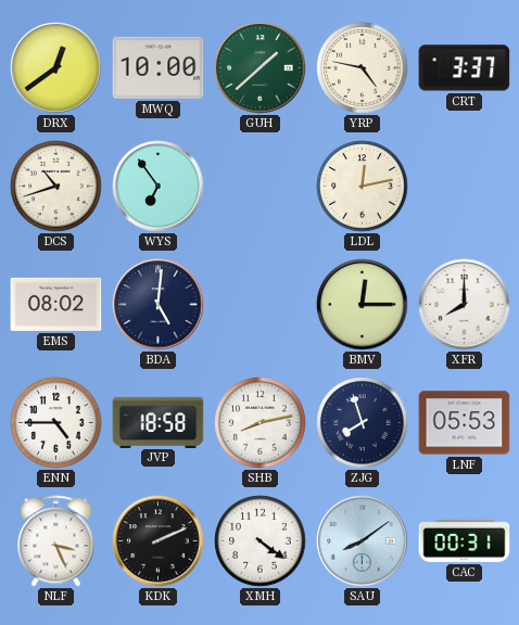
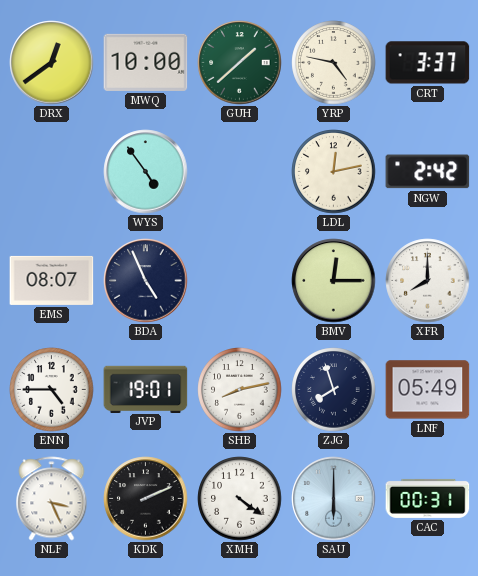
DCS: 10:42 -> none
WYS: 6:54 -> 4:54
NGW: none -> 2:42
EMS: 08:02 -> 08:07
BDA: 5:01 -> 4:56
JVP: 18:58 -> 19:01
LNF: 05:53 -> 05:49
SAU: 8:09 -> 6:00
